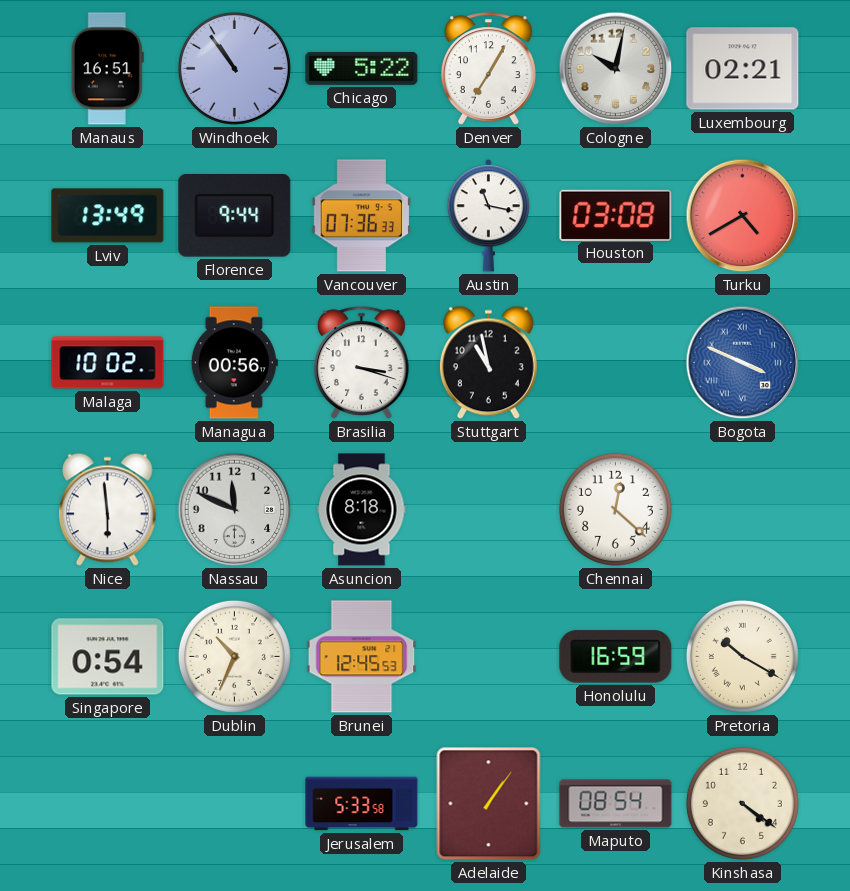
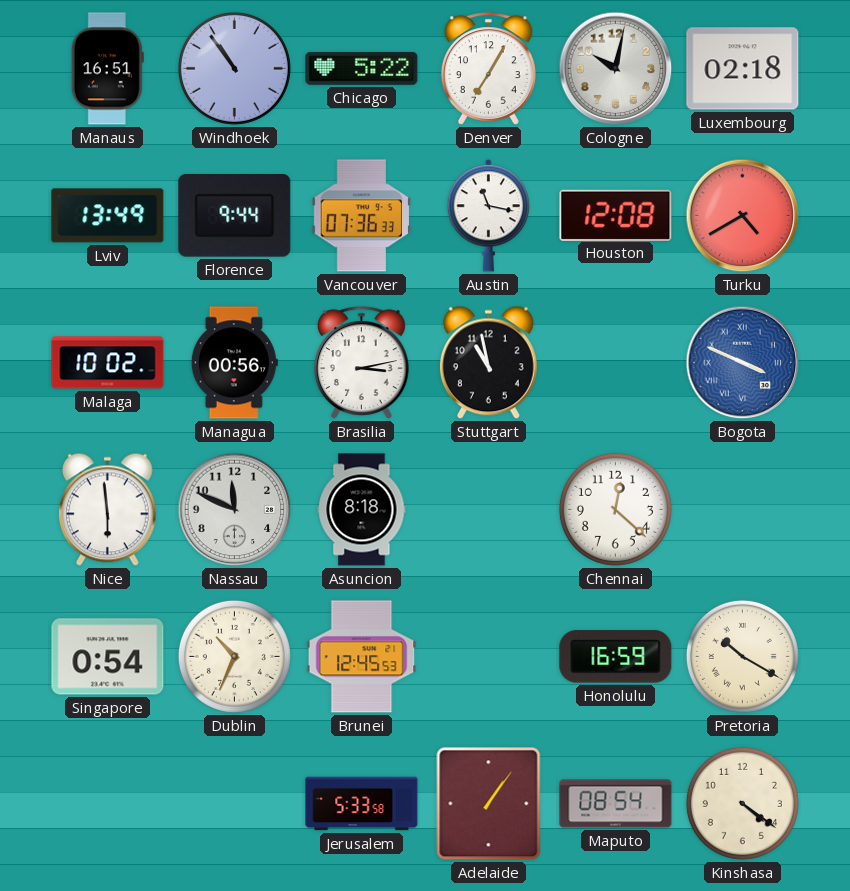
Luxembourg: 02:21 -> 02:18
Houston: 03:08 -> 12:08
Brasilia: 3:18 -> 3:13
